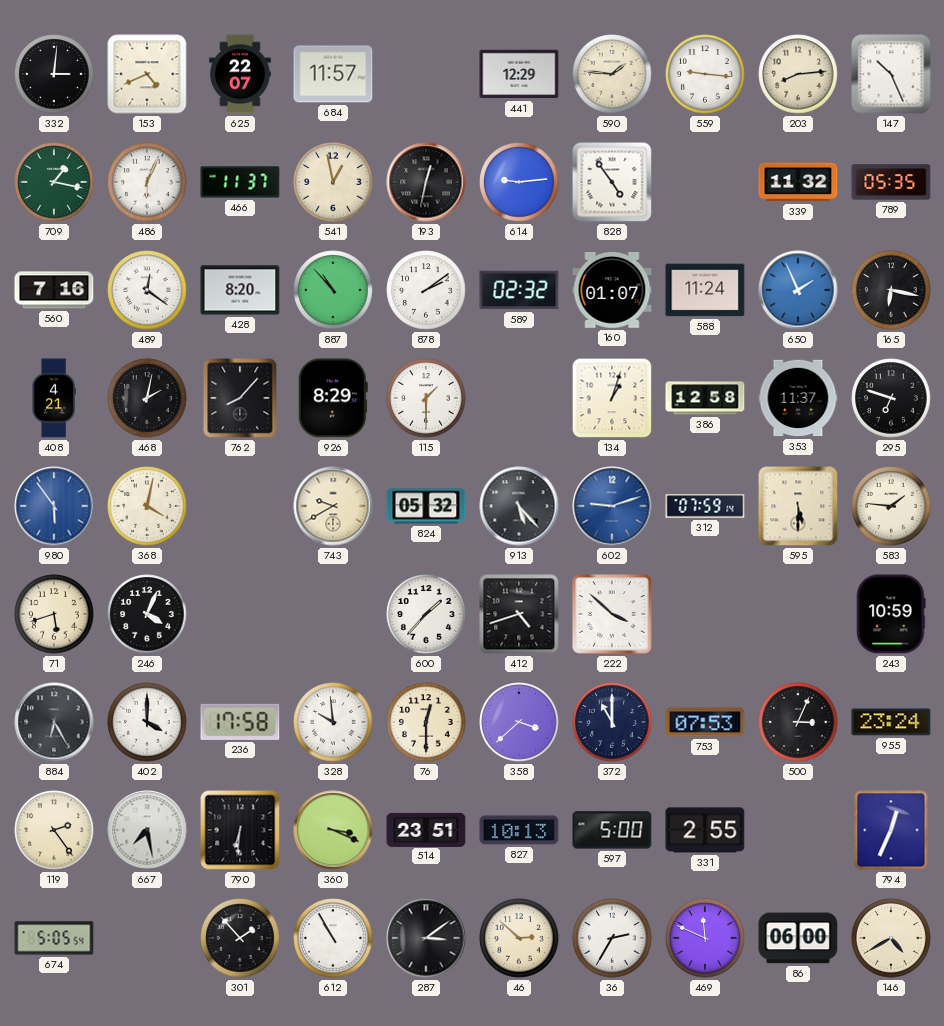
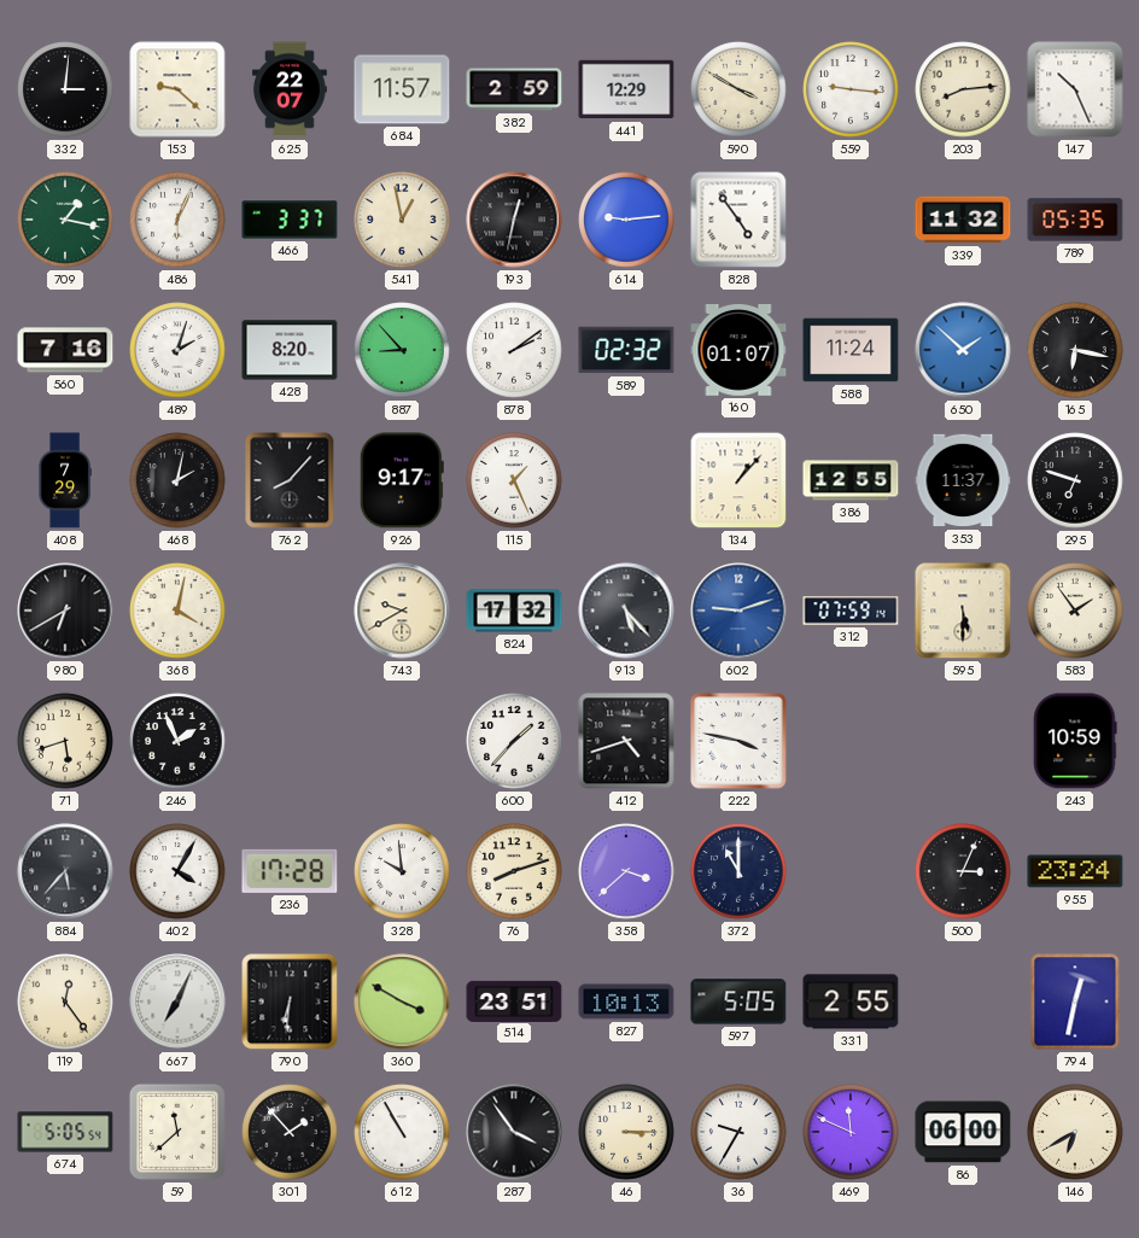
153: 4:41 -> 9:22
382: none -> 2:59
590: 1:46 -> 3:50
466: 11:37 -> 3:37
489: 12:21 -> 2:03
887: 10:53 -> 8:53
650: 1:56 -> 1:52
408: 4:21 -> 7:29
926: 8:29 -> 9:17
115: 1:30 -> 1:26
134: 1:03 -> 1:07
386: 12:58 -> 12:55
980: 5:54 -> 6:40
980 dial: blue -> black
824: 05:32 -> 17:32
583: 1:46 -> 1:54
246: 4:04 -> 1:56
222: 3:52 -> 3:47
884: 6:25 -> 5:37
402: 4:00 -> 4:05
236: 17:58 -> 17:28
76: 12:30 -> 8:12
753: 07:53 -> none
119: 2:24 -> 12:24
667: 7:28 -> 7:04
360: 3:19 -> 3:50
597: 5:00 -> 5:05
794: 12:34 -> 12:32
59: none -> 11:38
287: 3:09 -> 3:54
46: 2:52 -> 3:15
36: 2:35 -> 9:35
146: 4:40 -> 6:40
